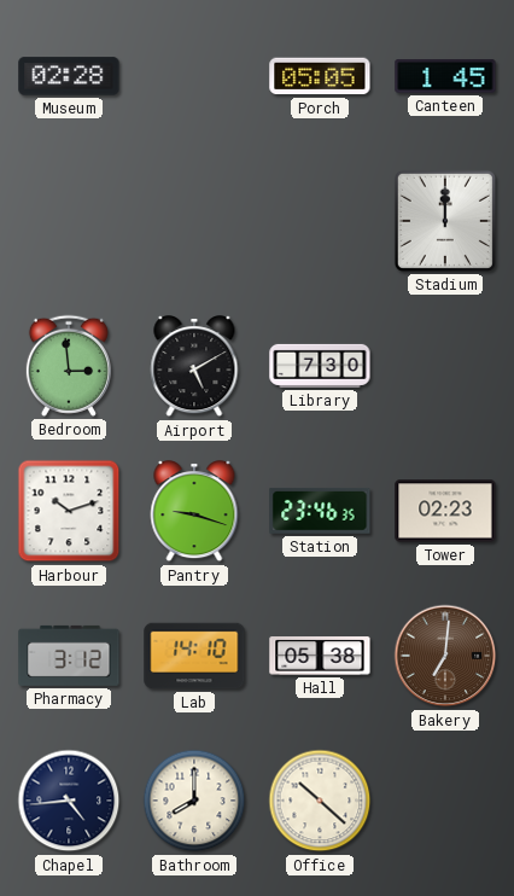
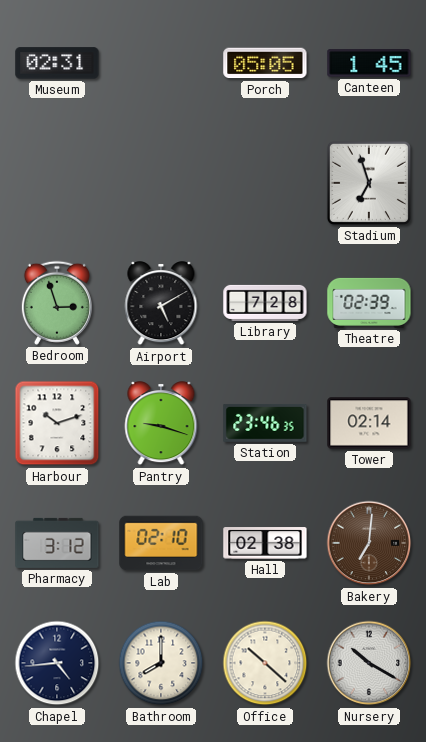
Museum: 02:28 -> 02:31
Stadium: 12:00 -> 6:57
Bedroom: 2:59 -> 2:57
Library: 7:30 -> 7:28
Theatre: none -> 02:39
Tower: 02:23 -> 02:14
Lab: 14:10 -> 02:10
Hall: 05:38 -> 02:38
Nursery: none -> 10:20
